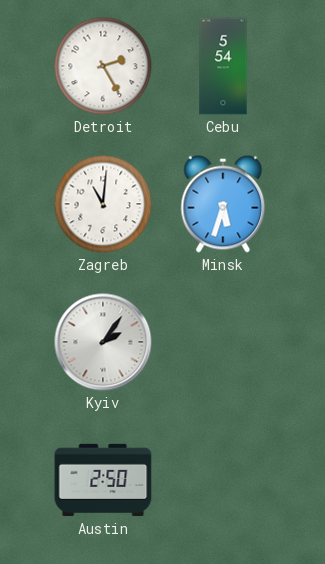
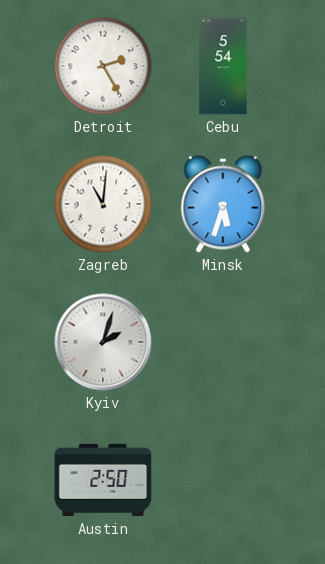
Kyiv: 2:06 -> 2:03
